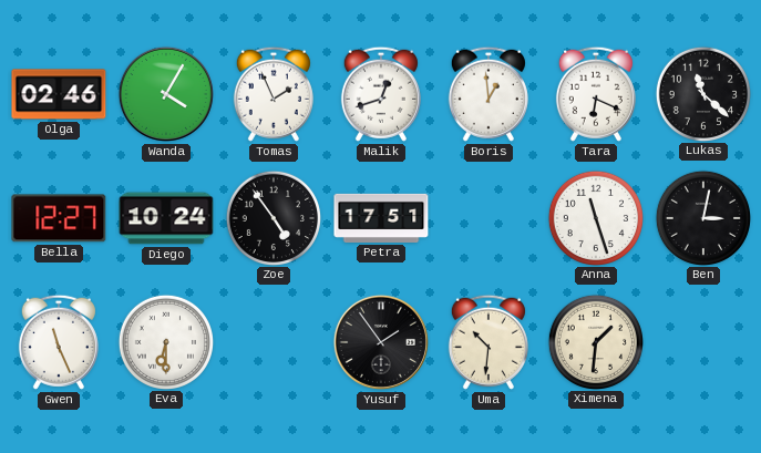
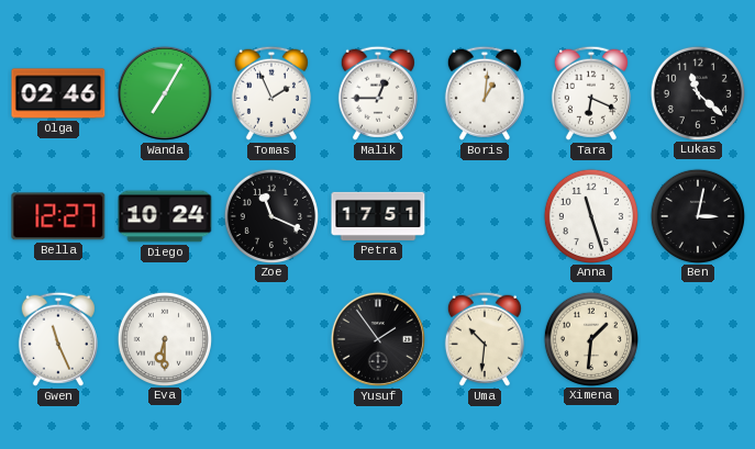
Wanda: 4:05 -> 7:05
Malik: 12:42 -> 12:45
Boris: 12:59 -> 1:01
Zoe: 4:54 -> 11:19
